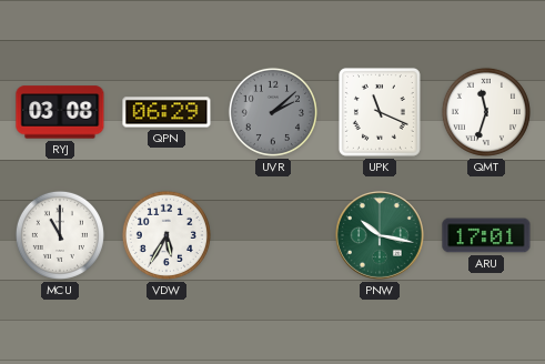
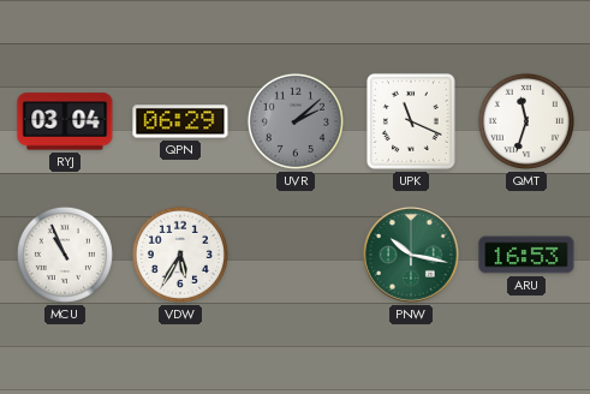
RYJ: 03:08 -> 03:04
MCU: 11:00 -> 10:56
ARU: 17:01 -> 16:53
